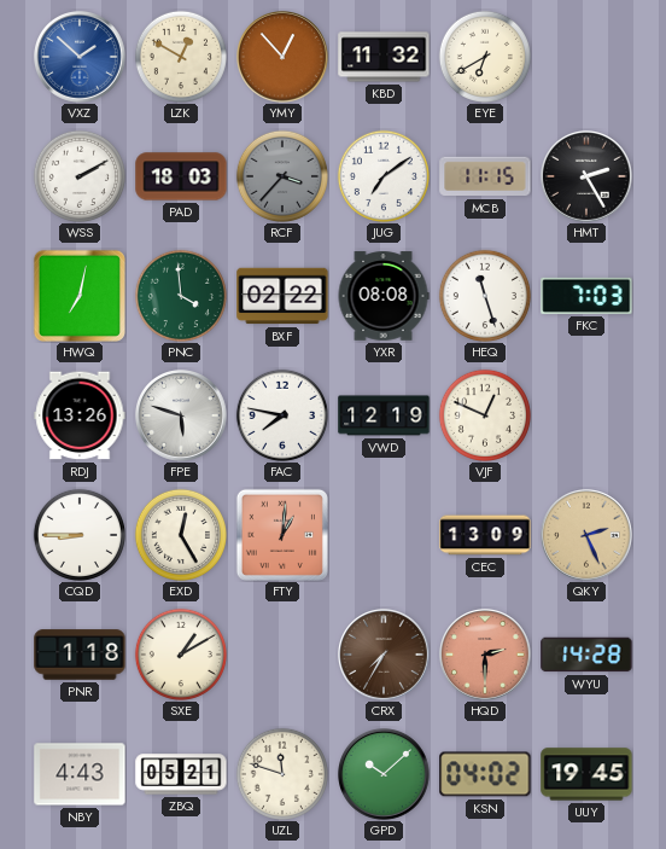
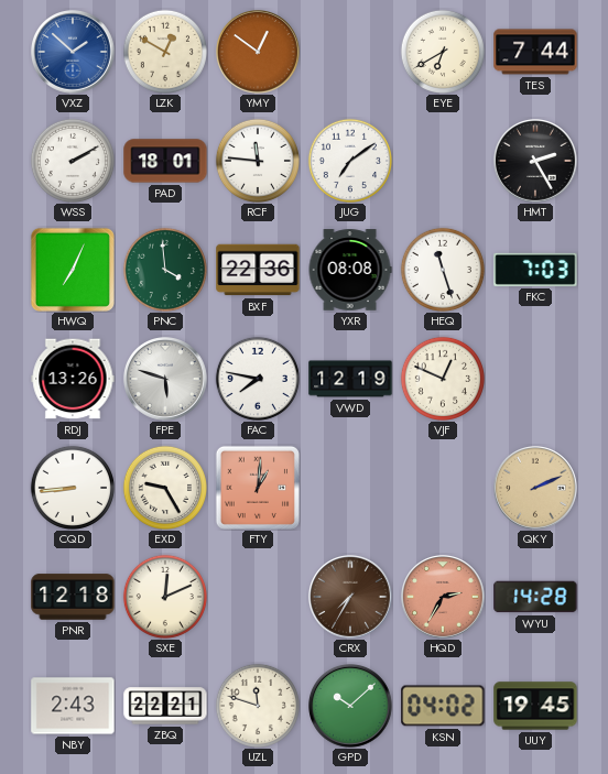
YMY: 12:53 -> 12:51
KBD: 11:32 -> none
TES: none -> 7:44
PAD: 18:03 -> 18:01
RCF: 3:37 -> 11:46
RCF dial: grey -> white
MCB: 11:15 -> none
HWQ: 7:02 -> 7:04
BXF: 02:22 -> 22:36
CQD: 8:45 -> 8:44
EXD: 12:25 -> 9:25
CEC: 13:09 -> none
QKY: 2:26 -> 2:11
PNR: 1:18 -> 12:18
SXE: 1:10 -> 12:11
HQD: 2:30 -> 2:35
NBY: 4:43 -> 2:43
ZBQ: 05:21 -> 22:21
